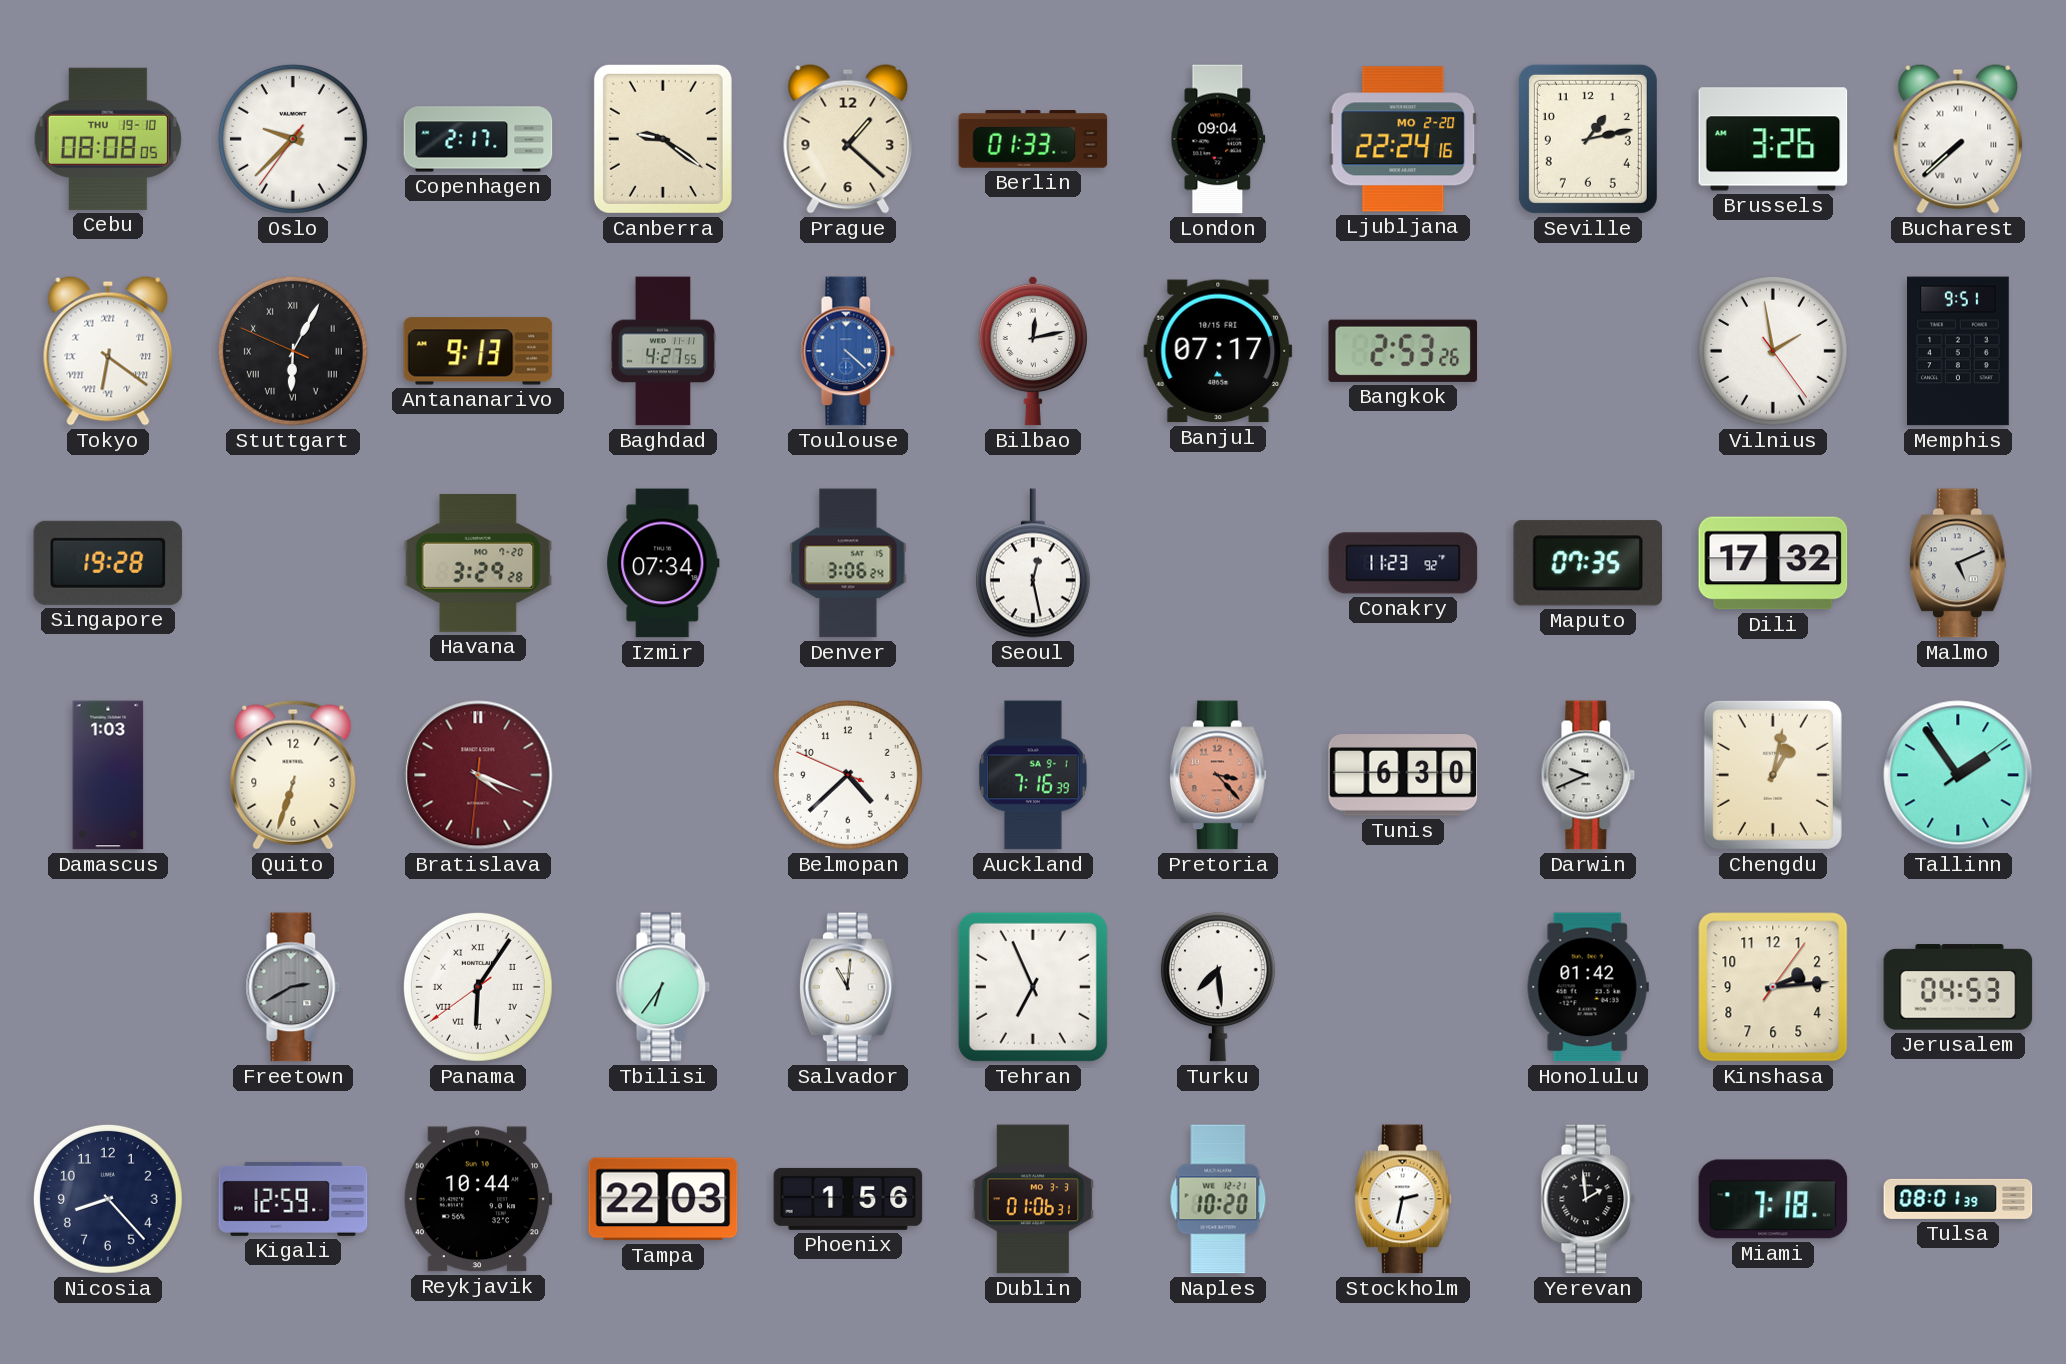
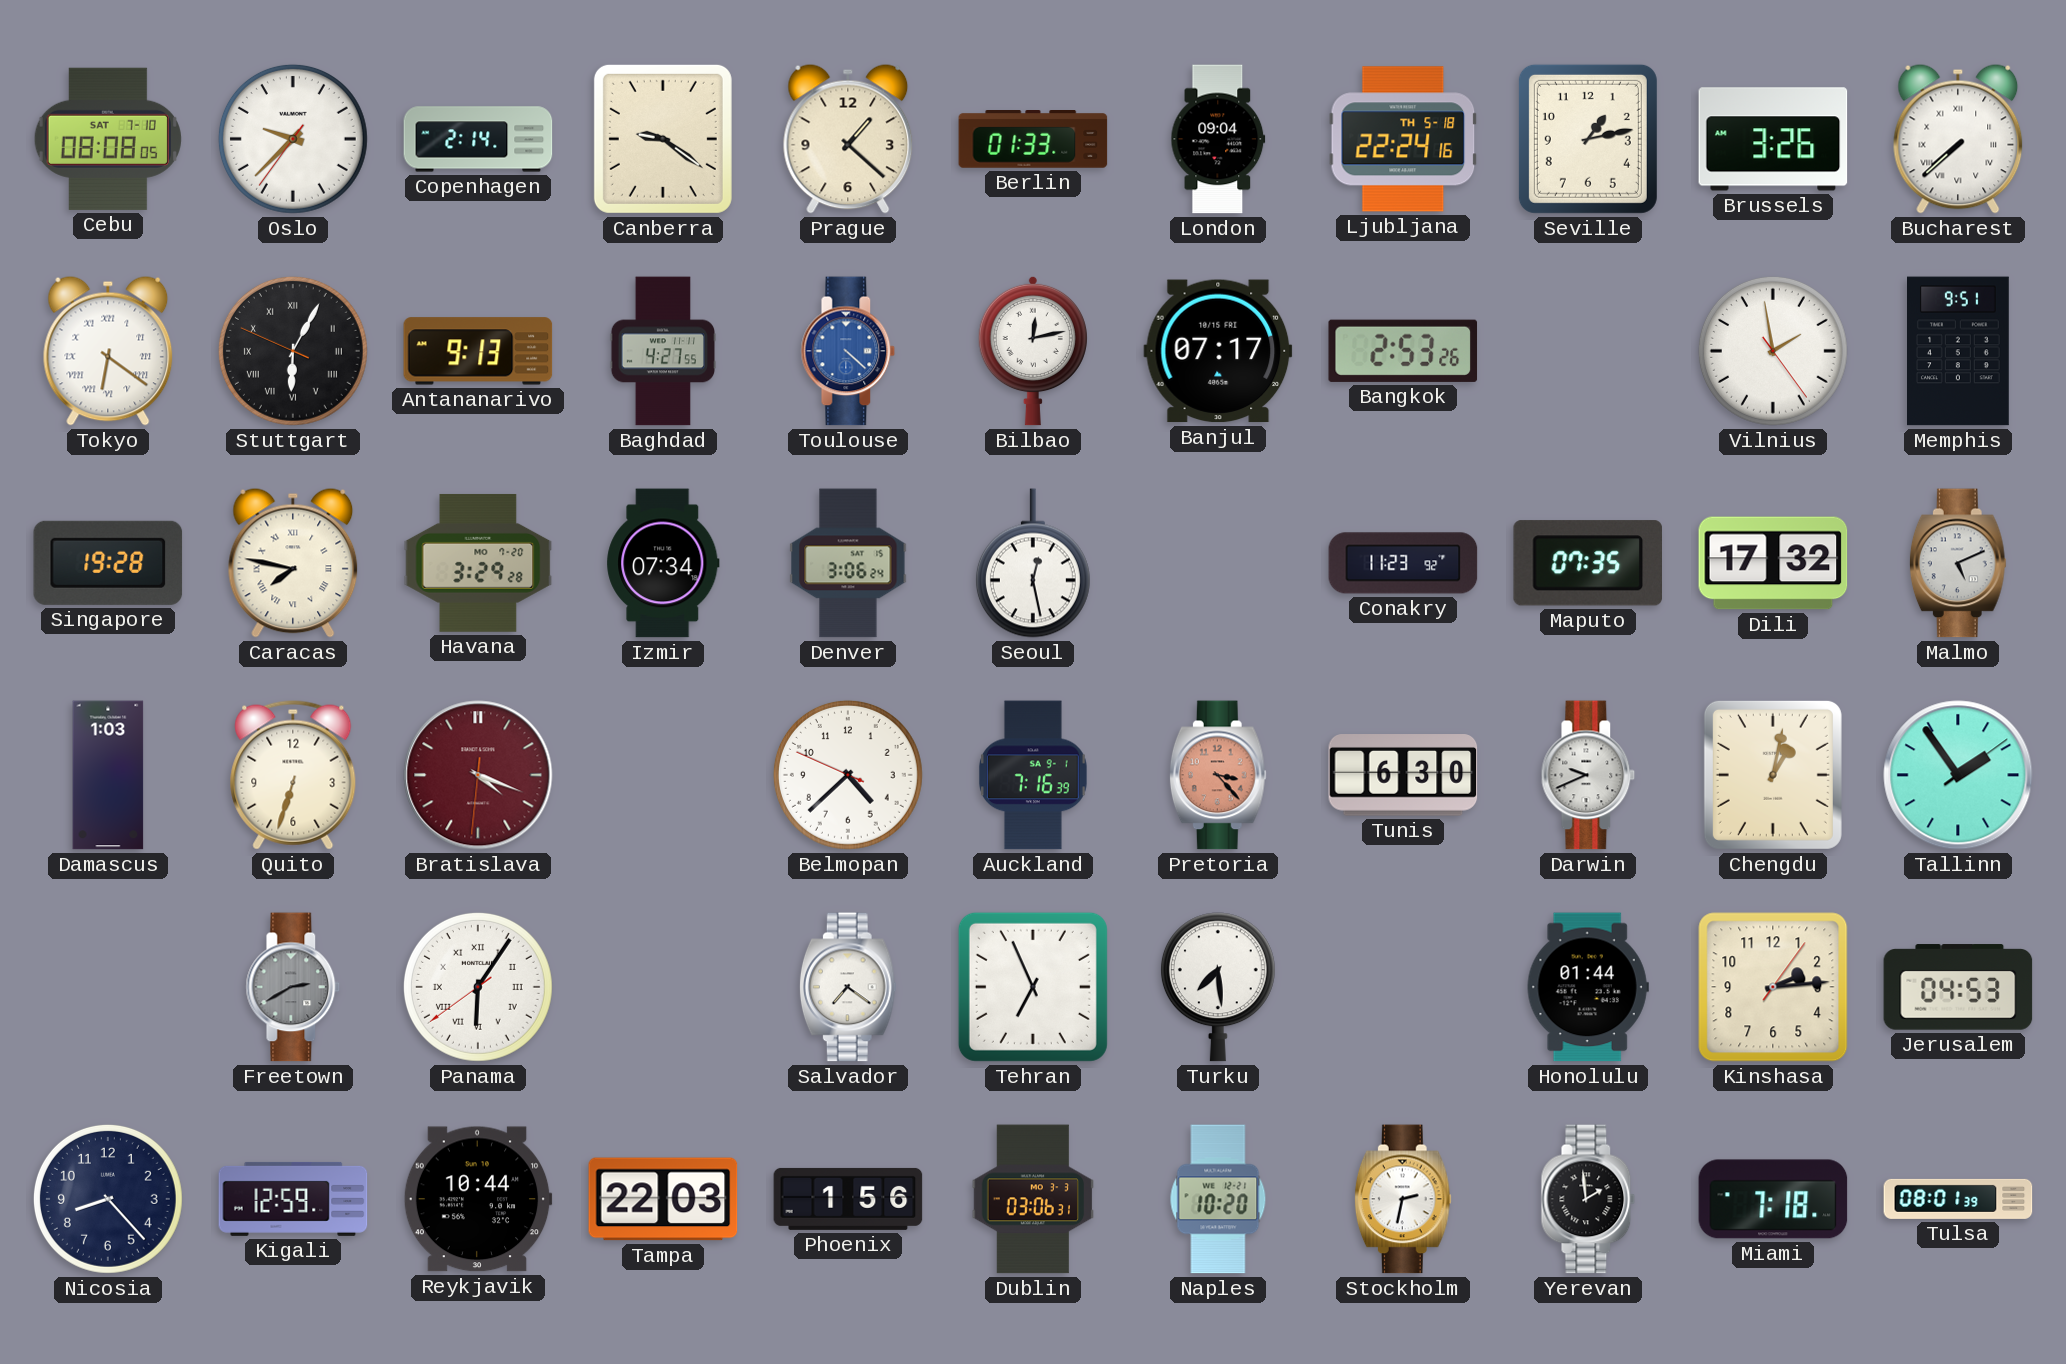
Cebu date: THU 19-10 -> SAT 7-10
Copenhagen: 2:17 -> 2:14
Ljubljana date: MO 2-20 -> TH 5-18
Caracas: none -> 7:47
Tbilisi: 6:36 -> none
Salvador: 11:01 -> 7:21
Honolulu: 01:42 -> 01:44
Dublin: 01:06 -> 03:06
